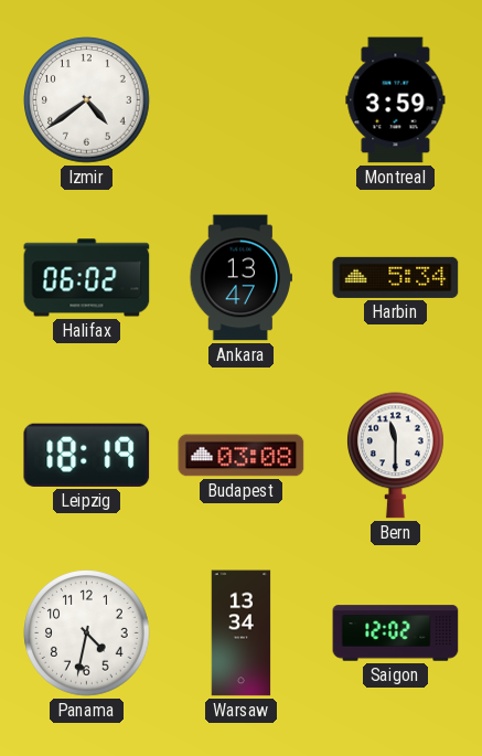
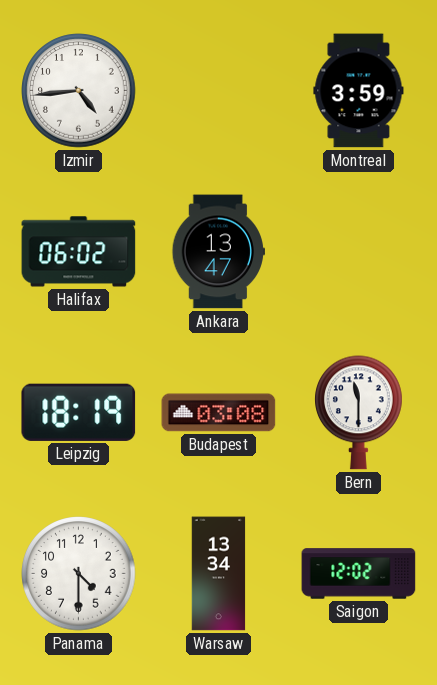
Izmir: 4:39 -> 4:44
Harbin: 5:34 -> none
Panama: 4:32 -> 4:30
